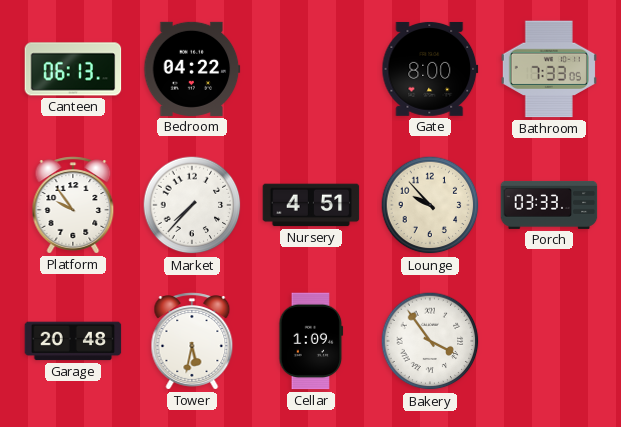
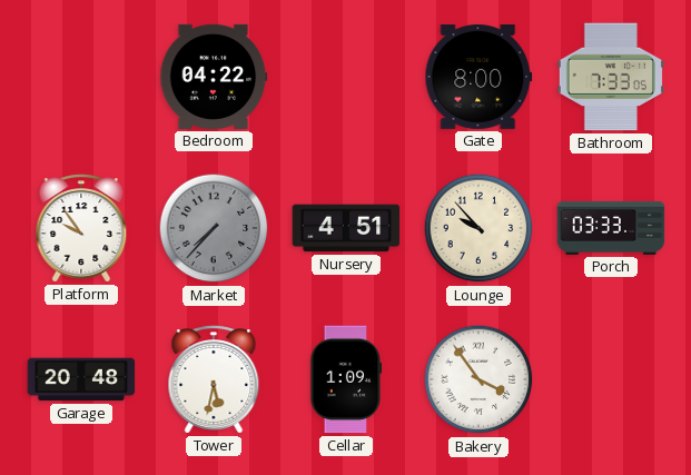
Canteen: 06:13 -> none
Market dial: white -> grey
